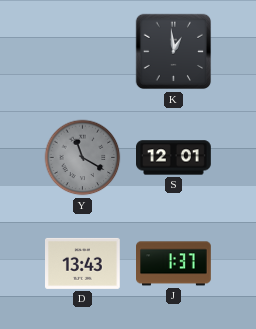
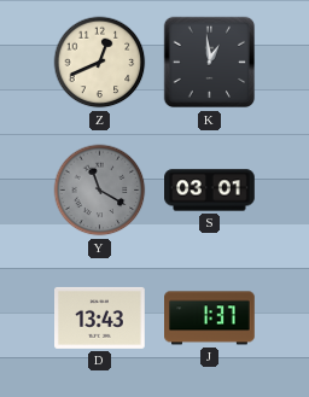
Z: none -> 12:41
S: 12:01 -> 03:01
